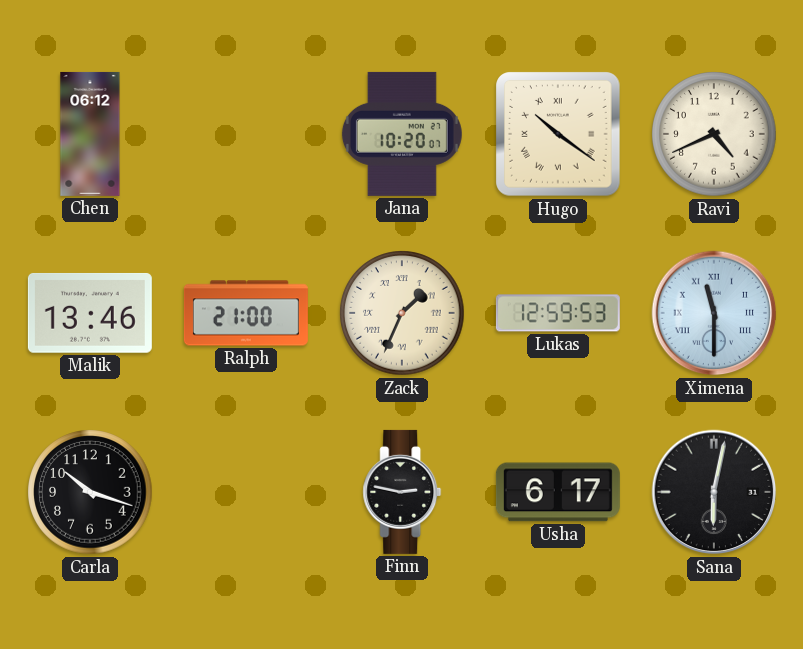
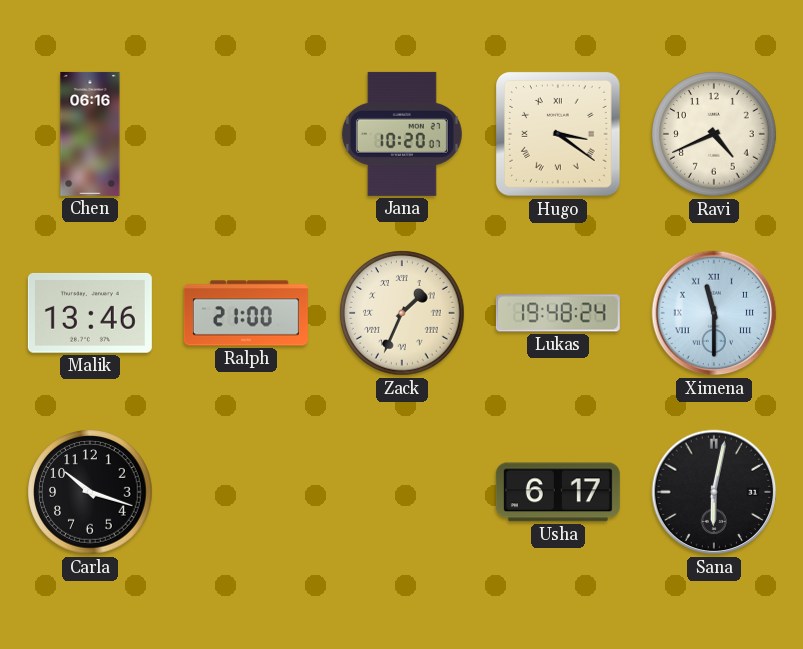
Chen: 06:12 -> 06:16
Hugo: 10:21 -> 3:21
Lukas: 12:59 -> 19:48
Finn: 2:47 -> none
